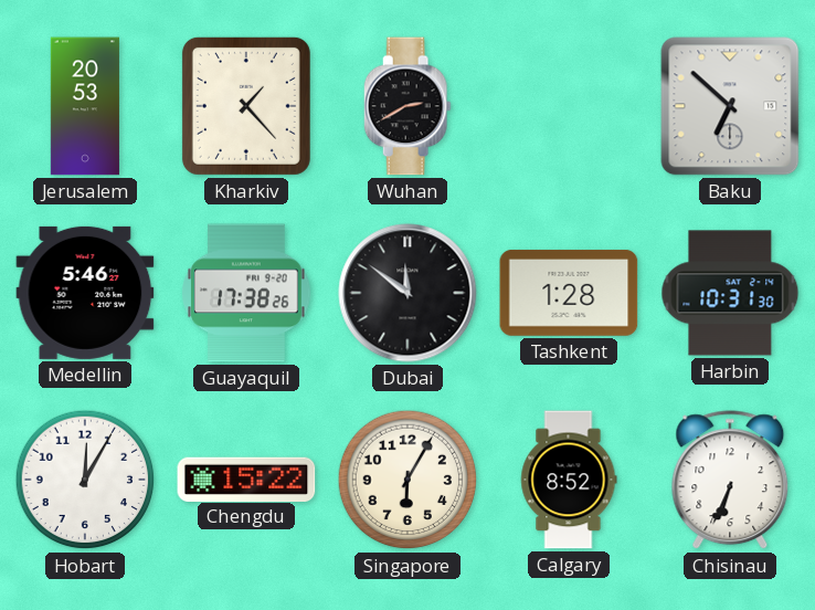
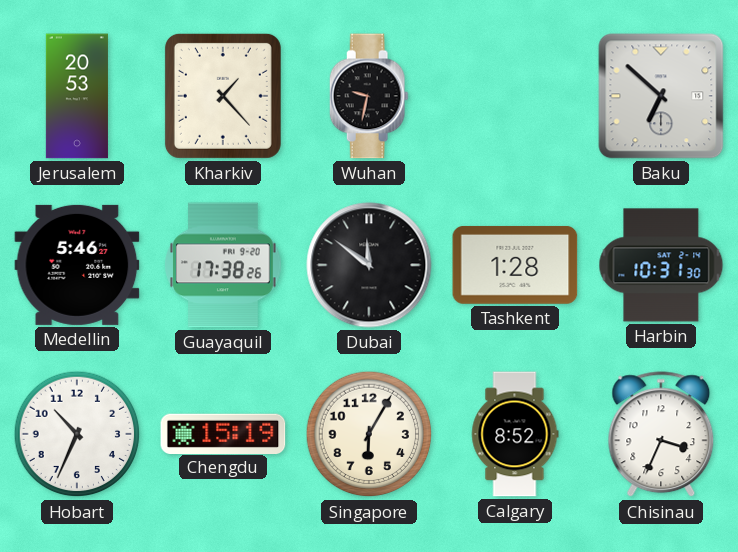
Wuhan: 2:40 -> 9:32
Hobart: 12:05 -> 10:34
Chengdu: 15:22 -> 15:19
Chisinau: 6:34 -> 3:34
